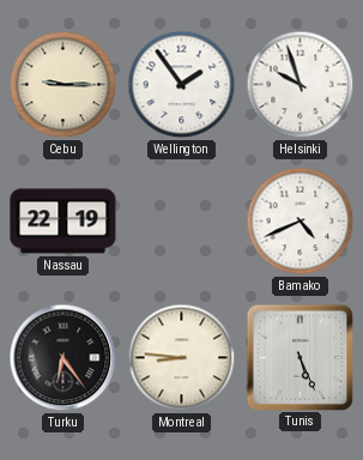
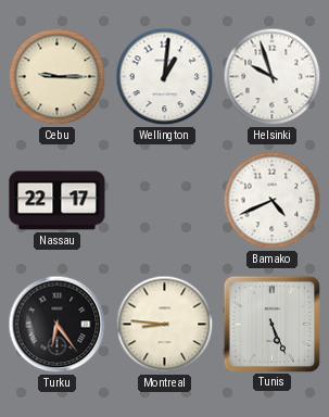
Wellington: 1:54 -> 1:01
Nassau: 22:19 -> 22:17
